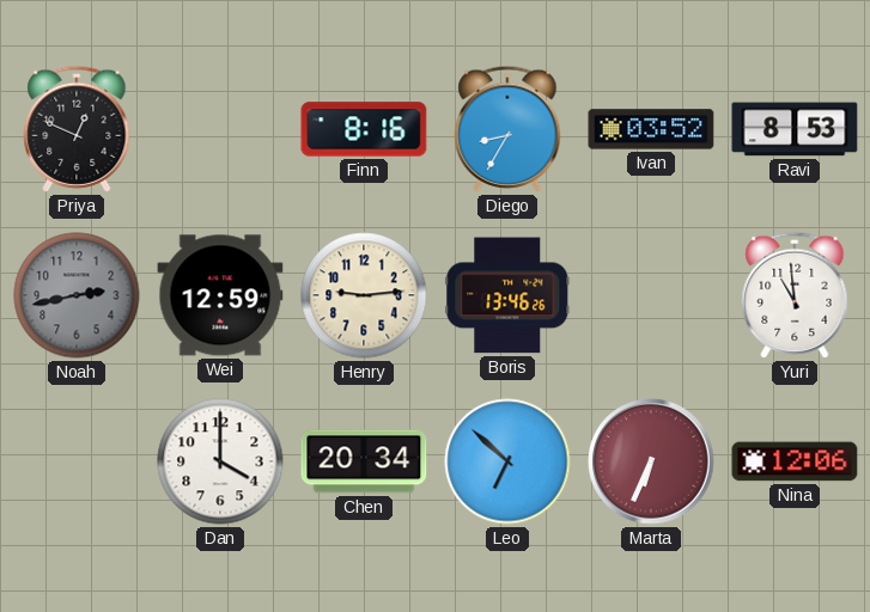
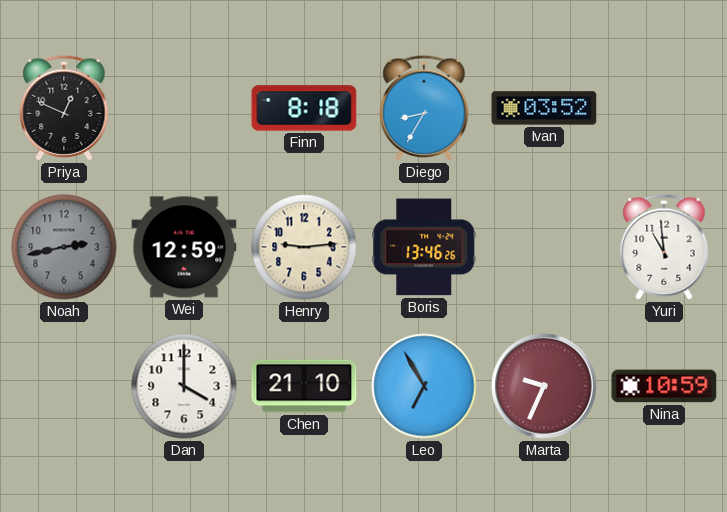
Finn: 8:16 -> 8:18
Ravi: 8:53 -> none
Chen: 20:34 -> 21:10
Leo: 6:52 -> 6:55
Marta: 6:34 -> 9:34
Nina: 12:06 -> 10:59
